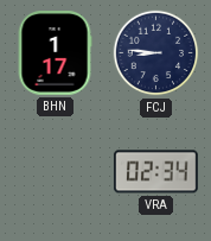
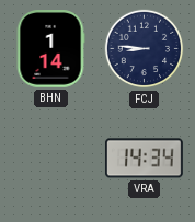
BHN: 1:17 -> 1:14
VRA: 02:34 -> 14:34
